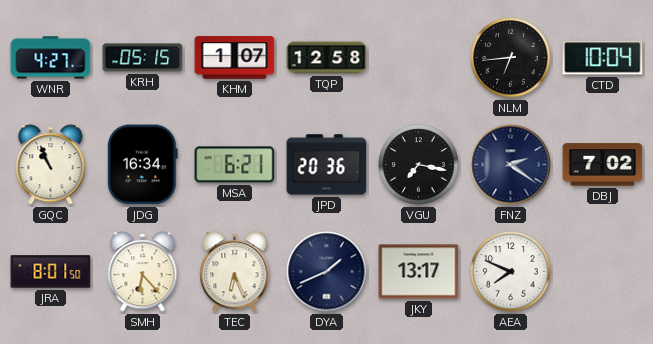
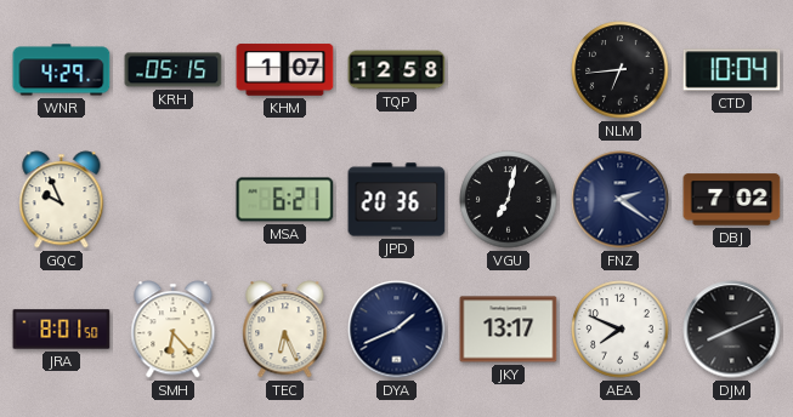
WNR: 4:27 -> 4:29
GQC: 10:56 -> 9:56
JDG: 16:34 -> none
VGU: 7:17 -> 7:02
DJM: none -> 8:11
